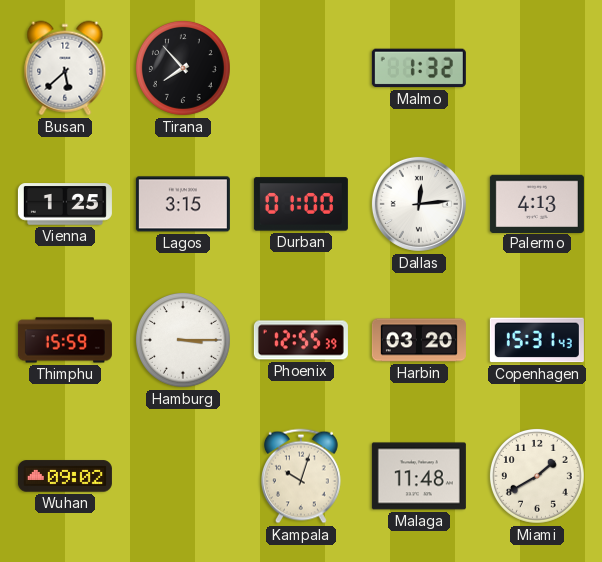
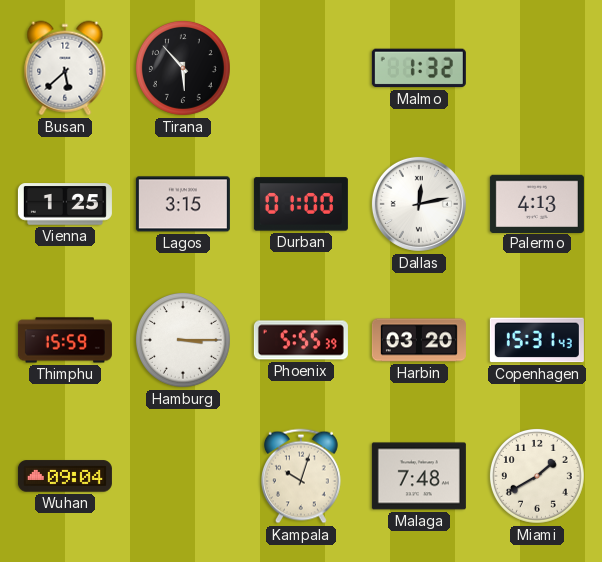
Tirana: 7:53 -> 5:53
Dallas: 12:14 -> 12:13
Phoenix: 12:55 -> 5:55
Wuhan: 09:02 -> 09:04
Malaga: 11:48 -> 7:48
